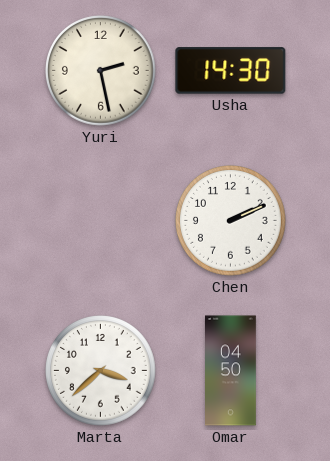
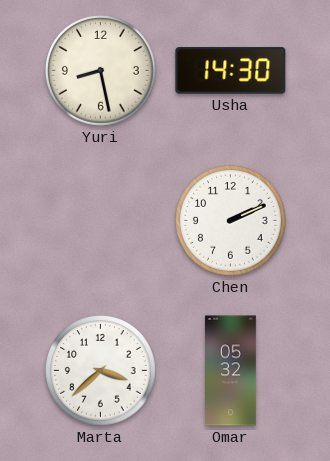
Yuri: 2:28 -> 8:28
Omar: 04:50 -> 05:32
